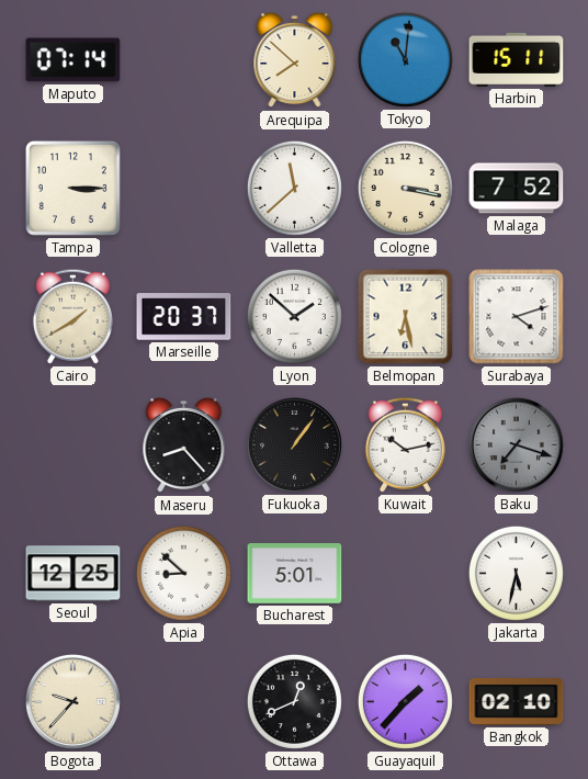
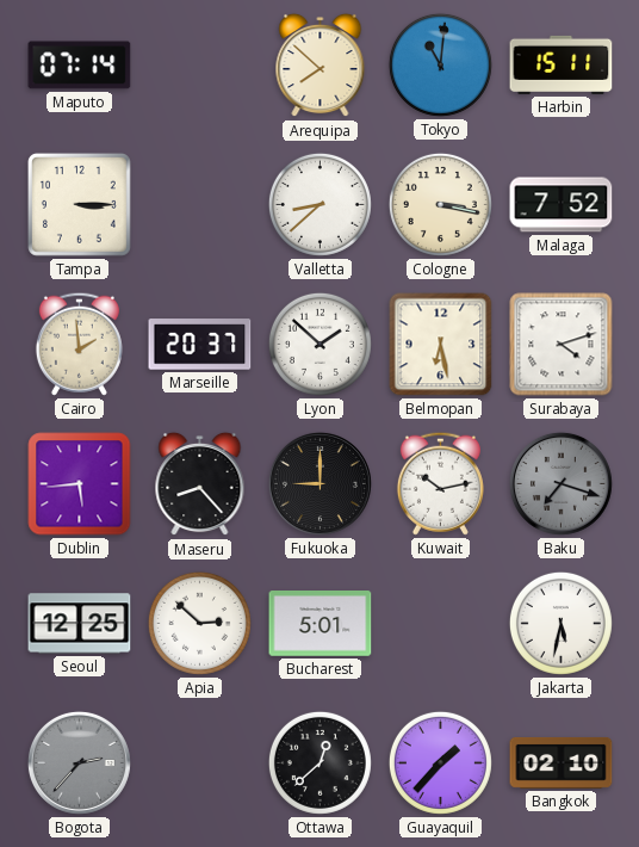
Valletta: 11:38 -> 8:38
Cairo: 1:40 -> 1:59
Dublin: none -> 5:44
Fukuoka: 1:06 -> 9:00
Apia: 8:52 -> 2:52
Bogota: 9:37 -> 2:37
Bogota dial: cream -> grey
Ottawa: 12:41 -> 12:38
